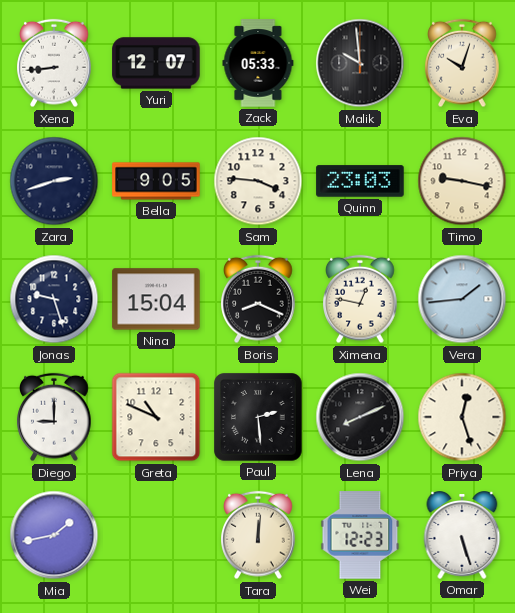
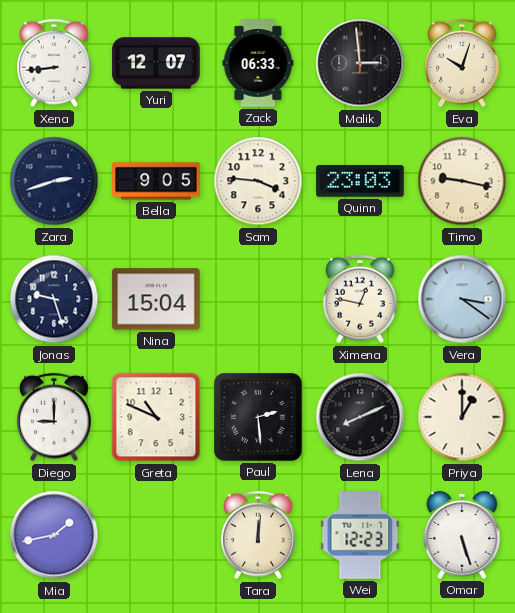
Zack: 05:33 -> 06:33
Malik: 9:59 -> 2:59
Boris: 8:19 -> none
Vera: 1:44 -> 3:21
Priya: 12:27 -> 1:00
